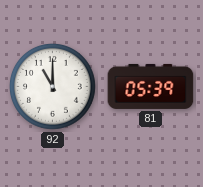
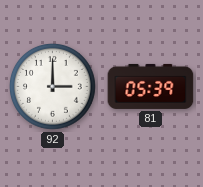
92: 11:00 -> 3:00
